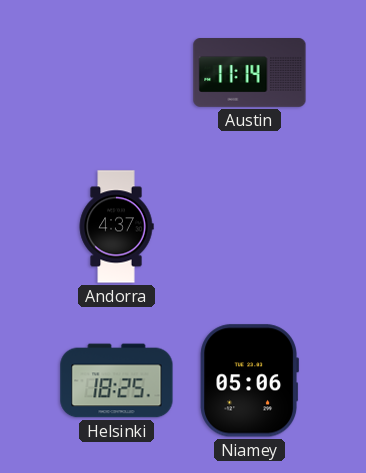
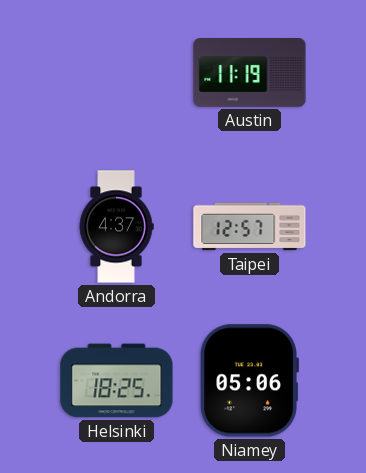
Austin: 11:14 -> 11:19
Taipei: none -> 12:57
